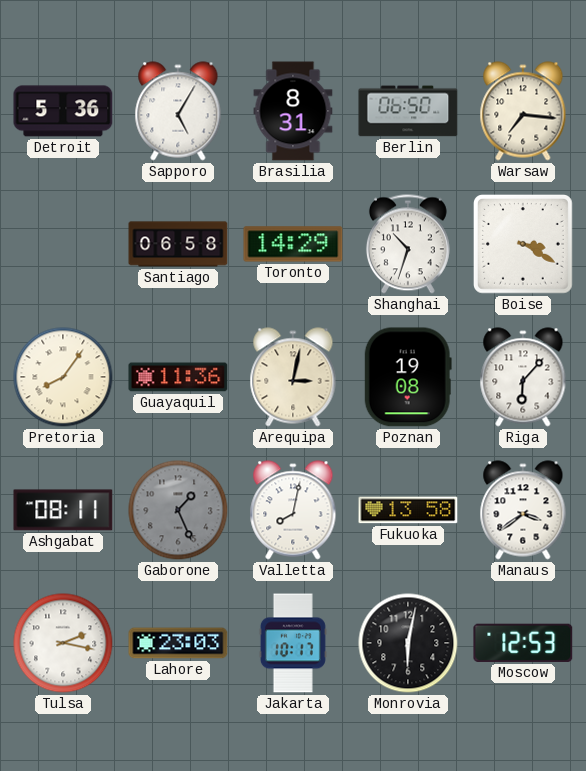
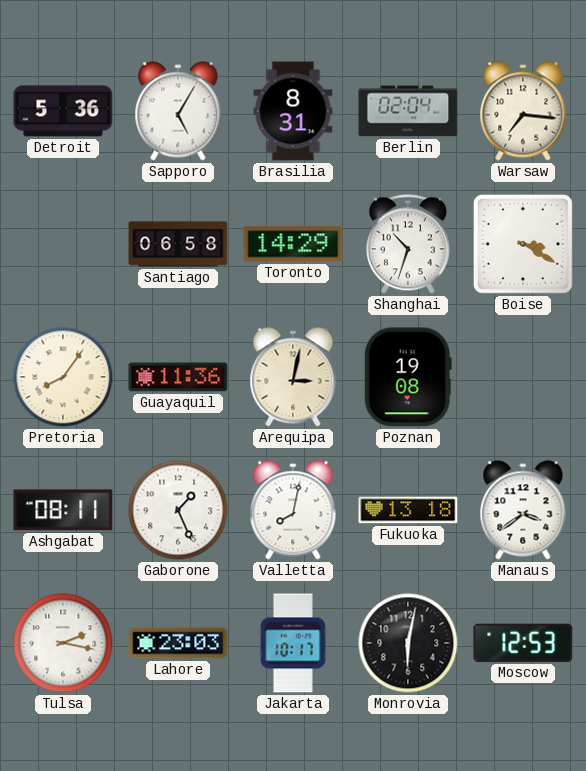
Berlin: 06:50 -> 02:04
Riga: 6:07 -> none
Gaborone dial: grey -> white
Fukuoka: 13:58 -> 13:18
